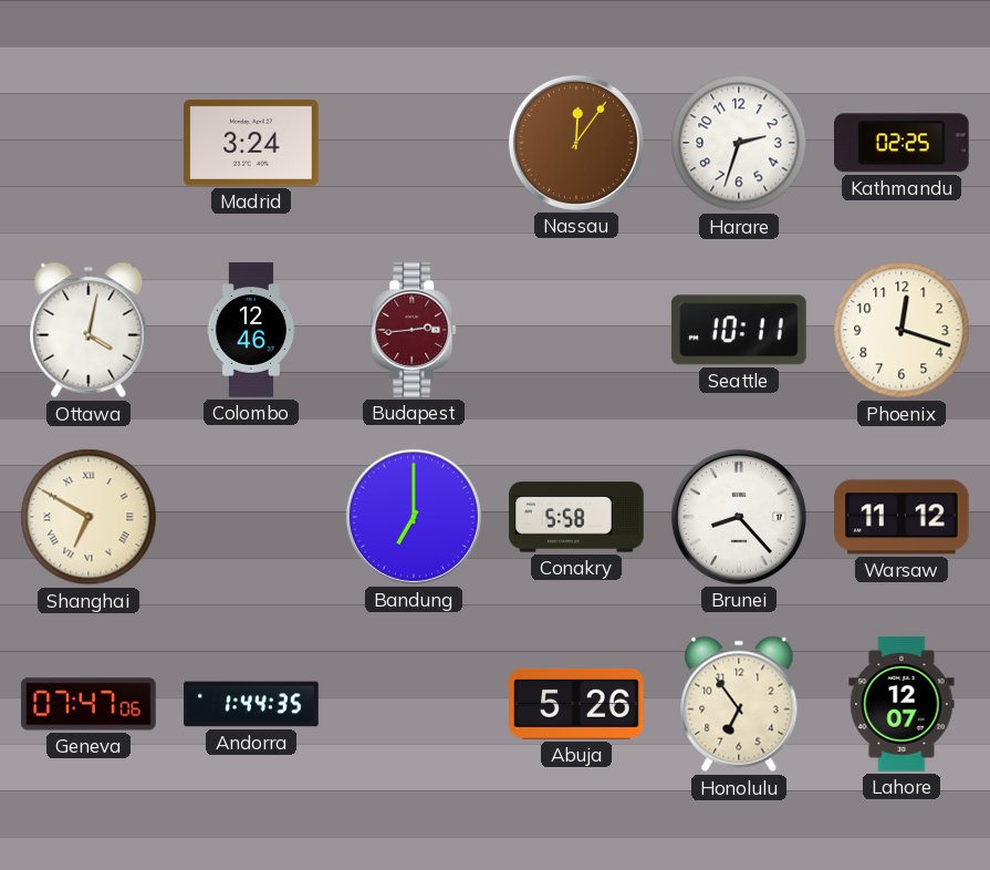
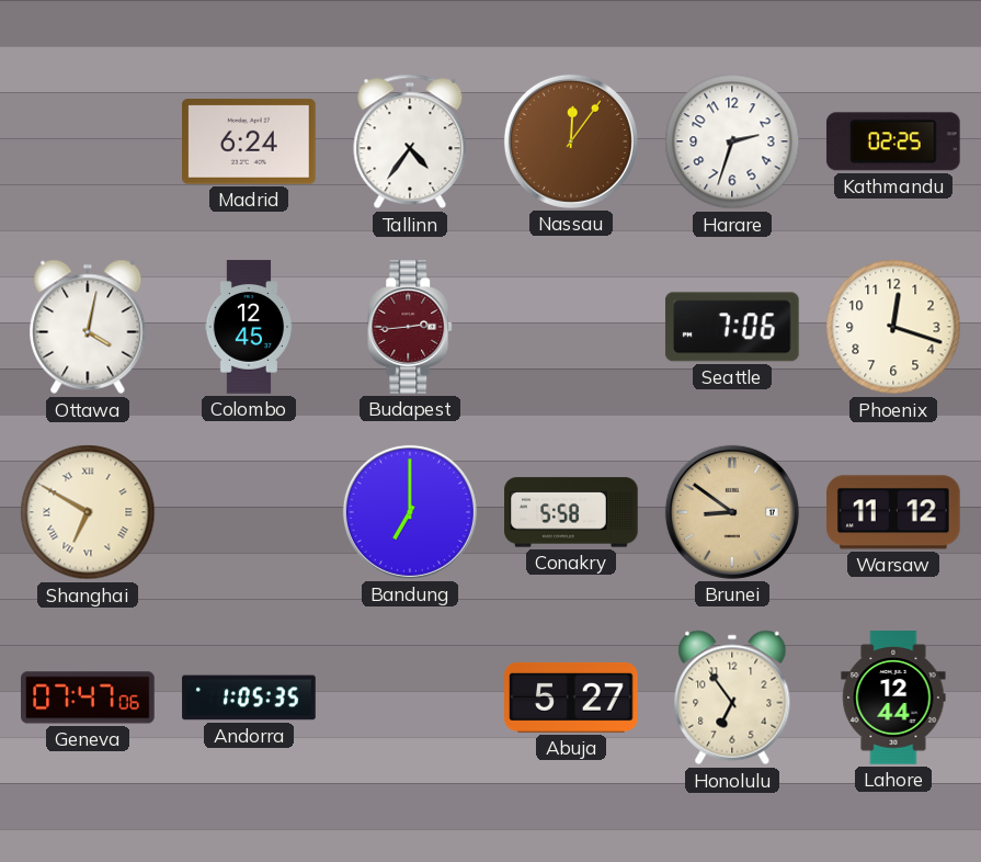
Madrid: 3:24 -> 6:24
Tallinn: none -> 4:36
Colombo: 12:46 -> 12:45
Seattle: 10:11 -> 7:06
Brunei: 8:23 -> 8:51
Brunei dial: white -> champagne
Andorra: 1:44 -> 1:05
Abuja: 5:26 -> 5:27
Lahore: 12:07 -> 12:44
